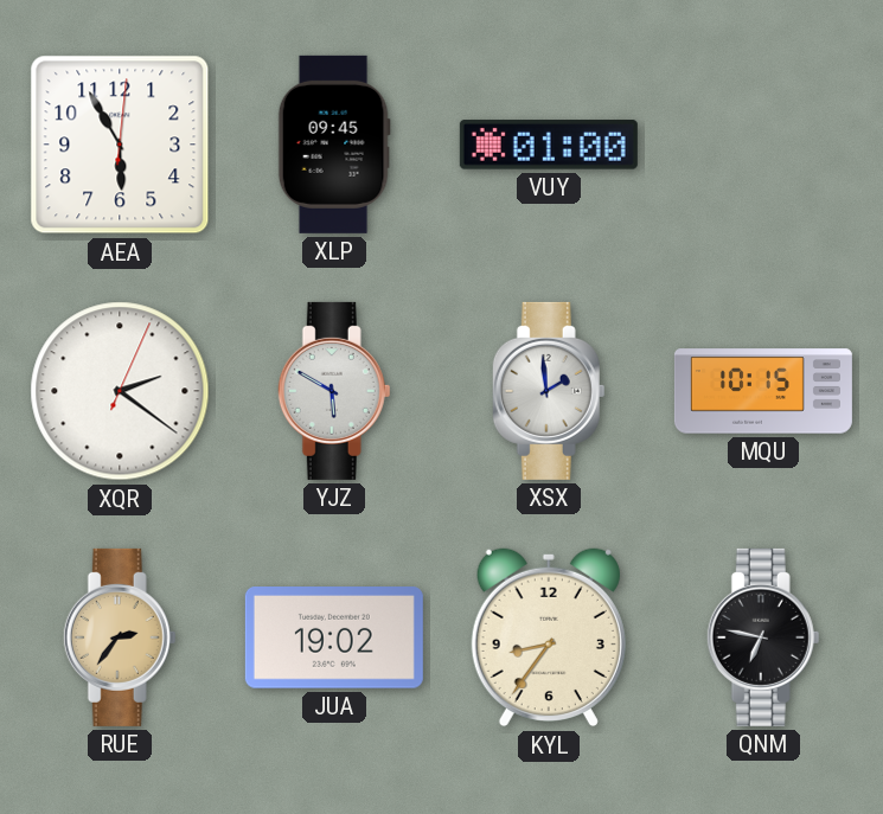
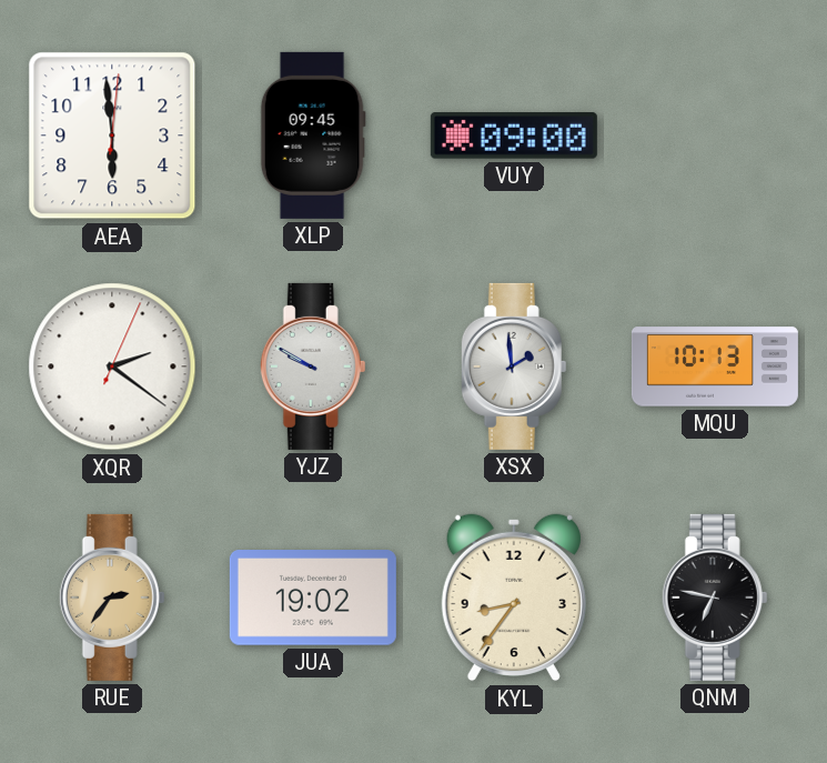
AEA: 5:55 -> 5:59
VUY: 01:00 -> 09:00
YJZ: 5:50 -> 9:50
MQU: 10:15 -> 10:13
